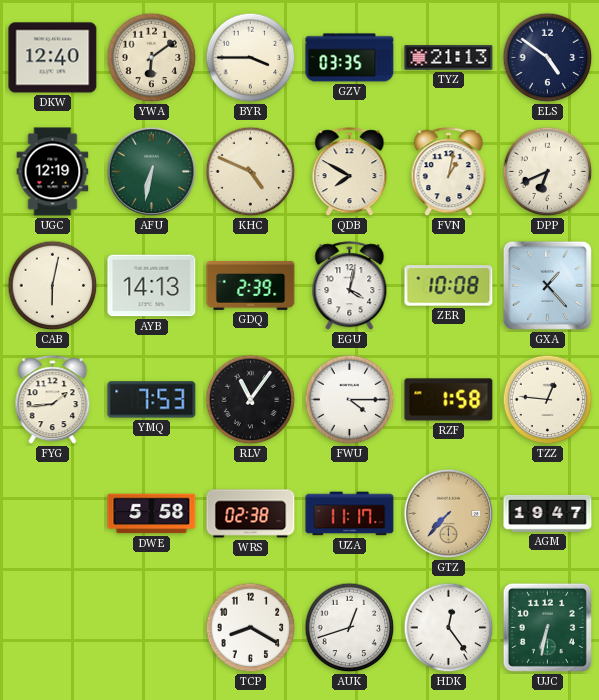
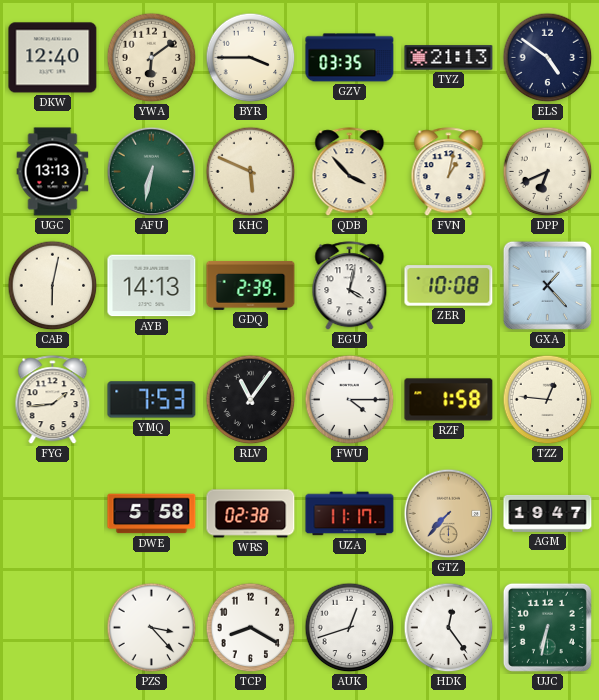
UGC: 12:19 -> 13:13
KHC: 4:49 -> 5:49
QDB: 7:50 -> 3:53
PZS: none -> 3:23
